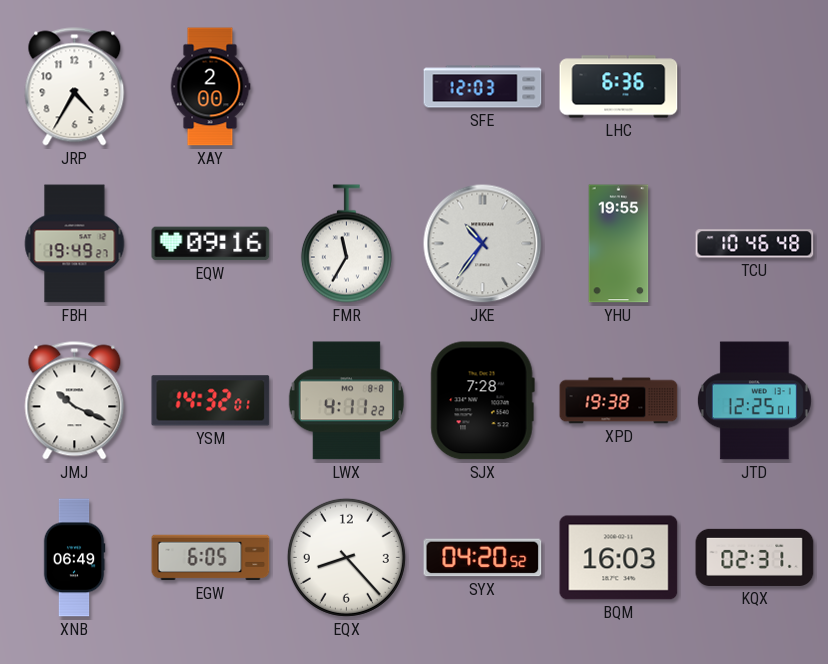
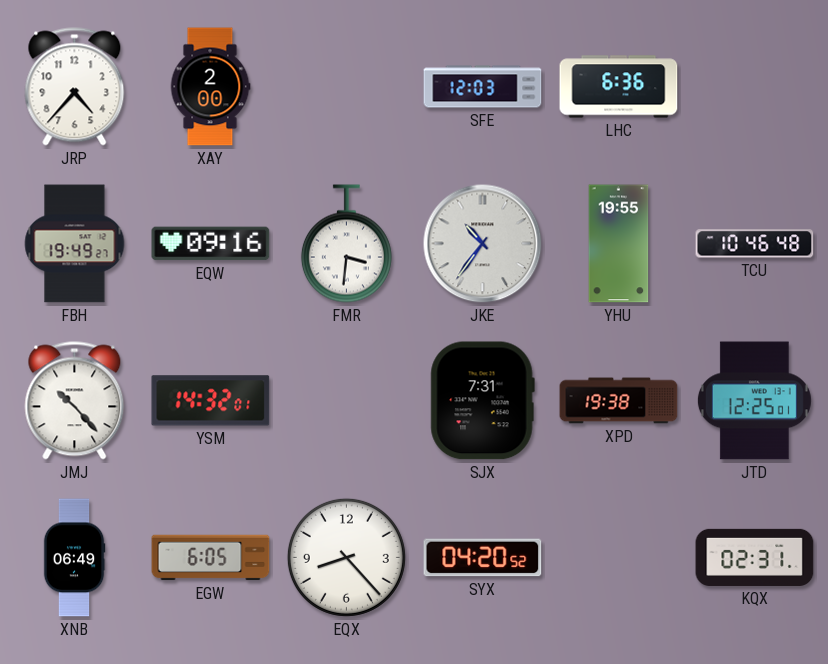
JRP: 4:35 -> 4:37
FMR: 11:35 -> 3:31
JMJ: 10:19 -> 10:23
LWX: 4:11 -> none
SJX: 7:28 -> 7:31
BQM: 16:03 -> none
